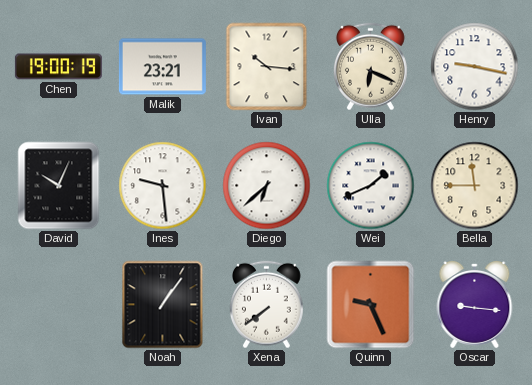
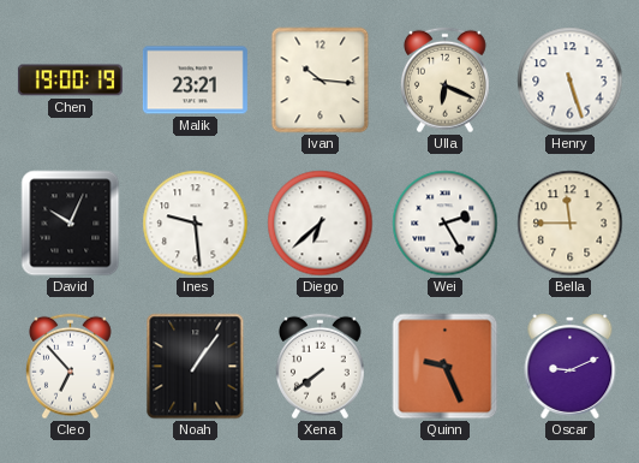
Henry: 9:17 -> 5:27
Wei: 1:41 -> 2:25
Cleo: none -> 6:53
Oscar: 9:16 -> 9:11
